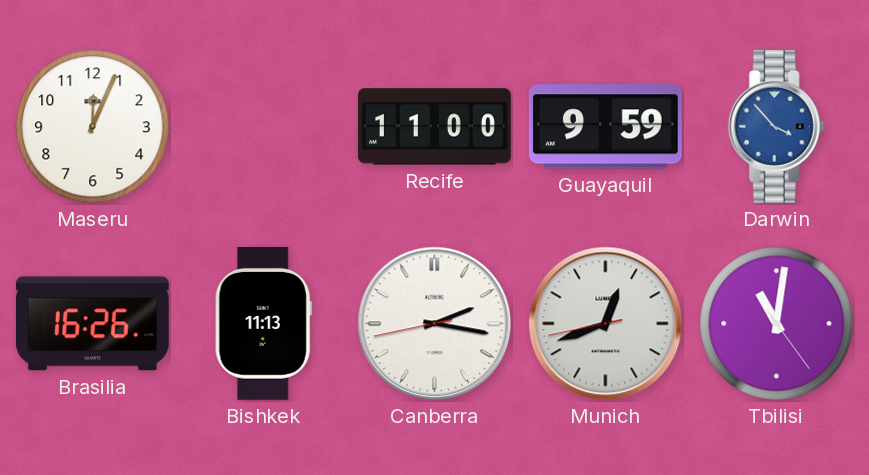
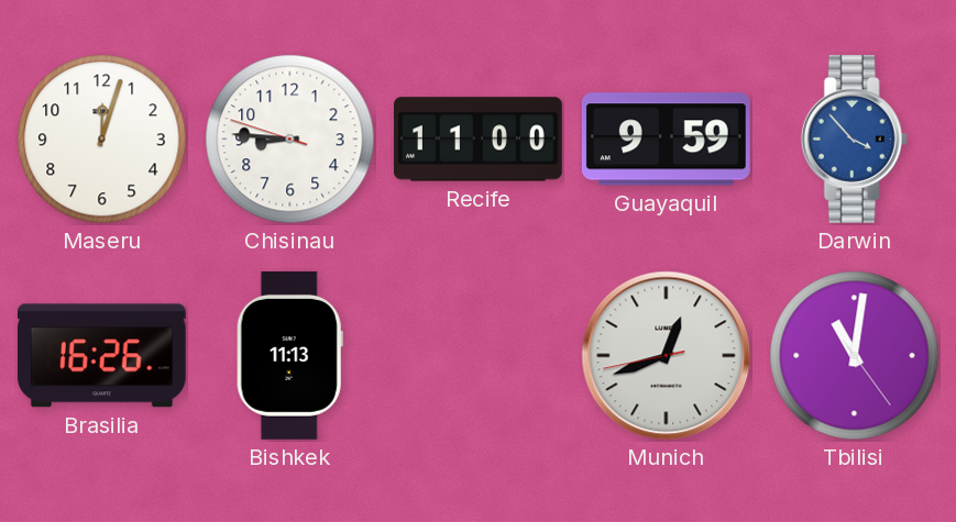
Maseru: 12:04 -> 12:03
Chisinau: none -> 8:45
Canberra: 2:16 -> none
